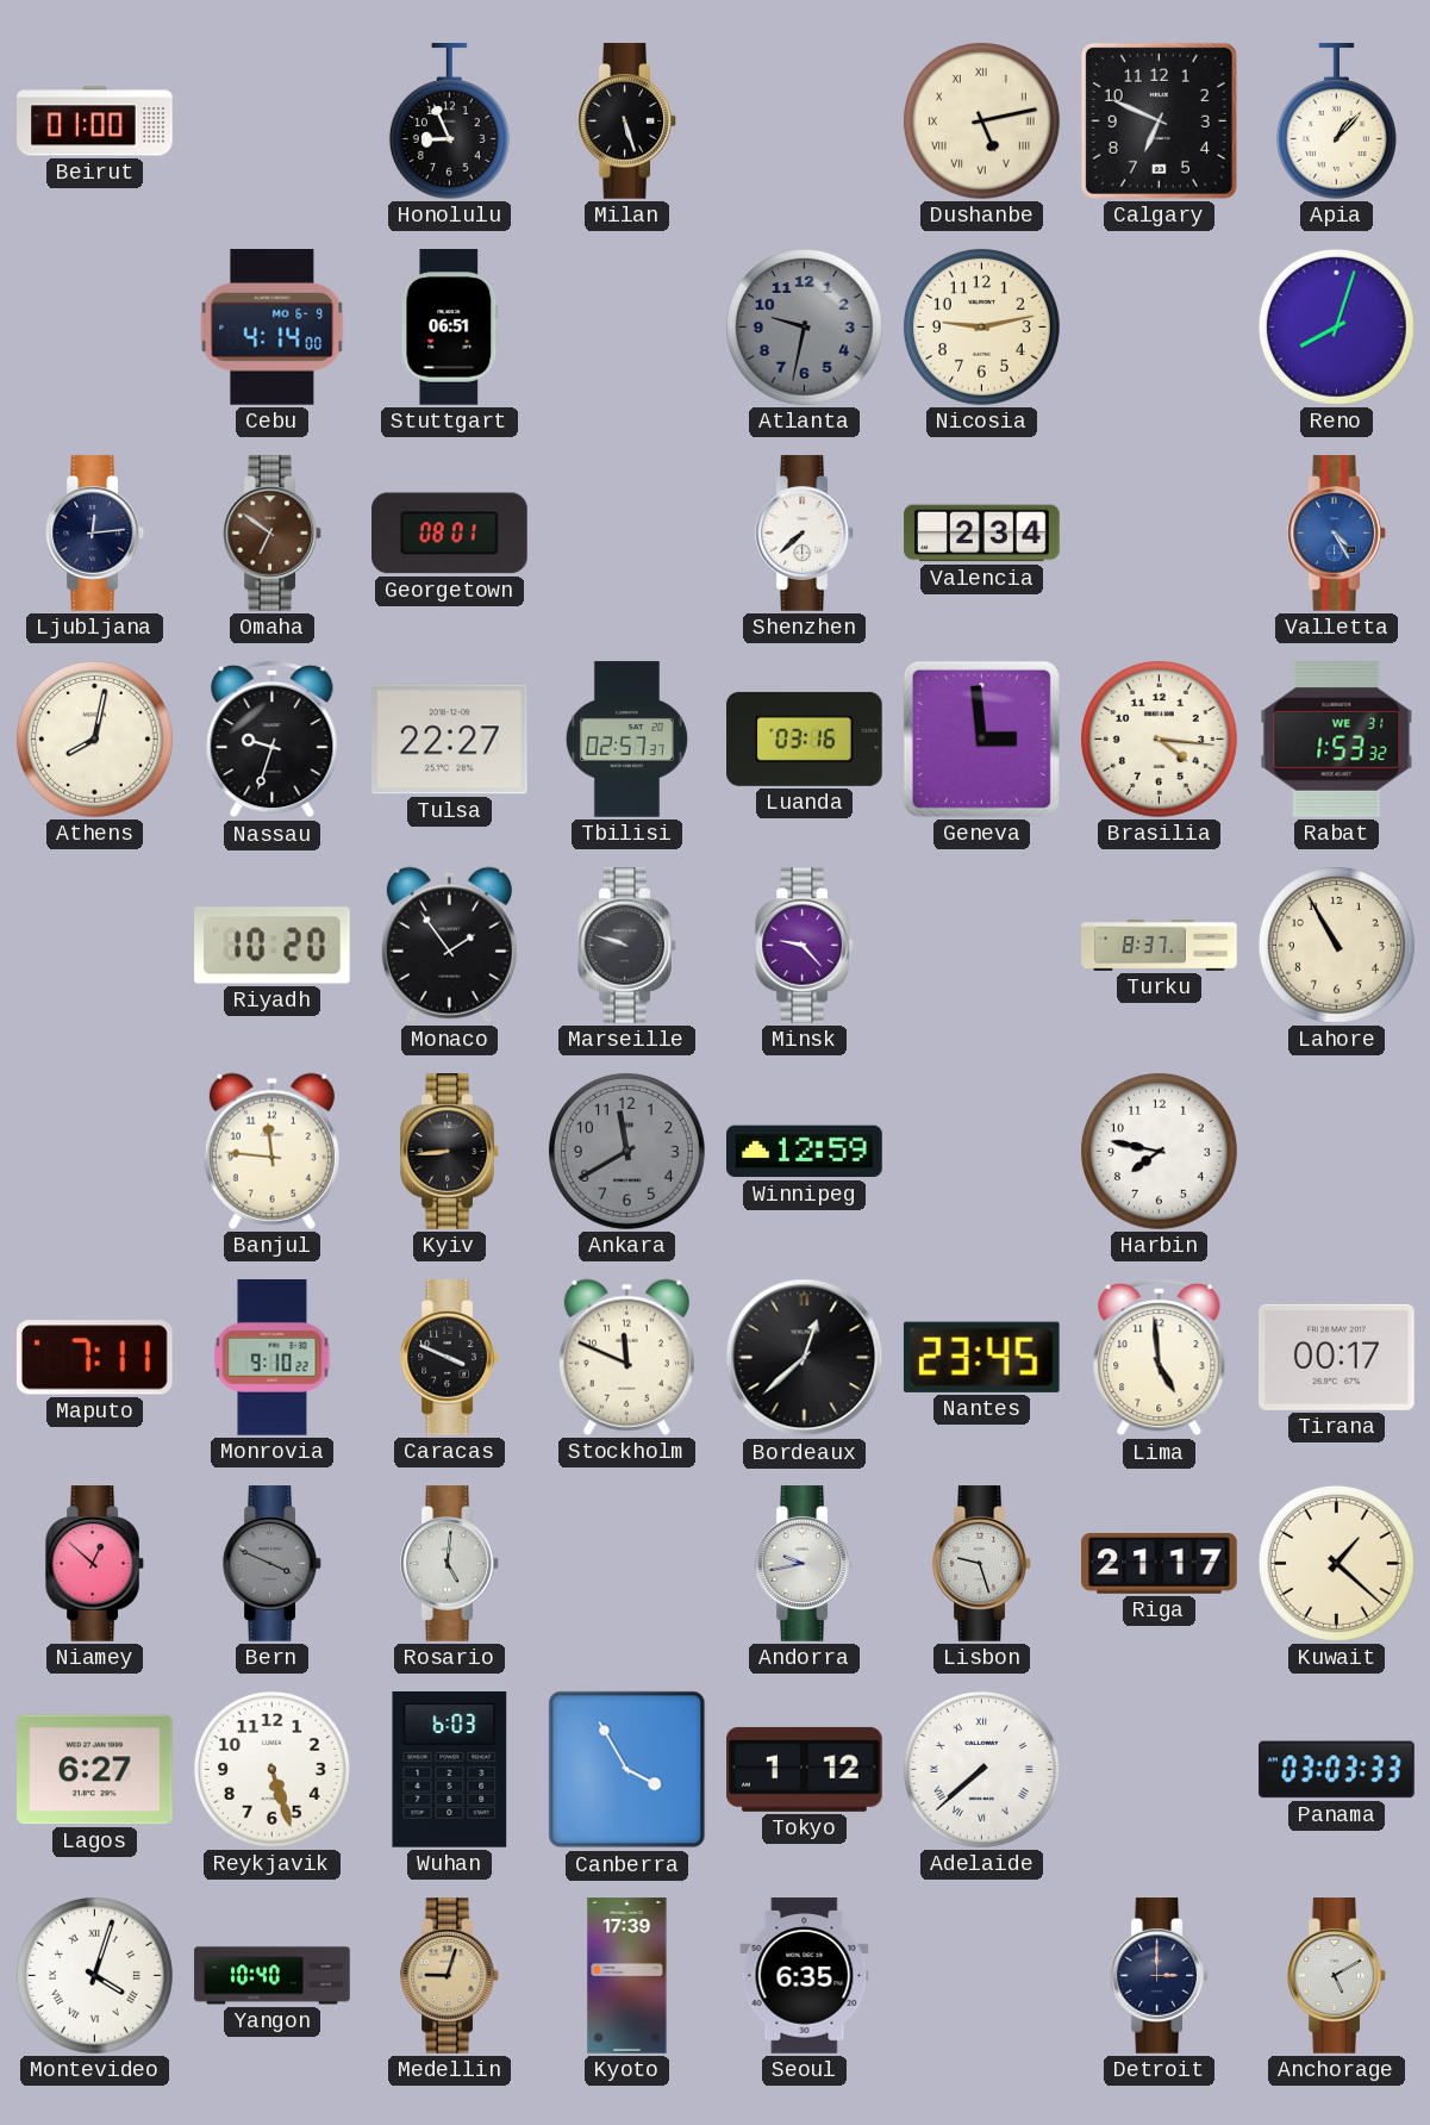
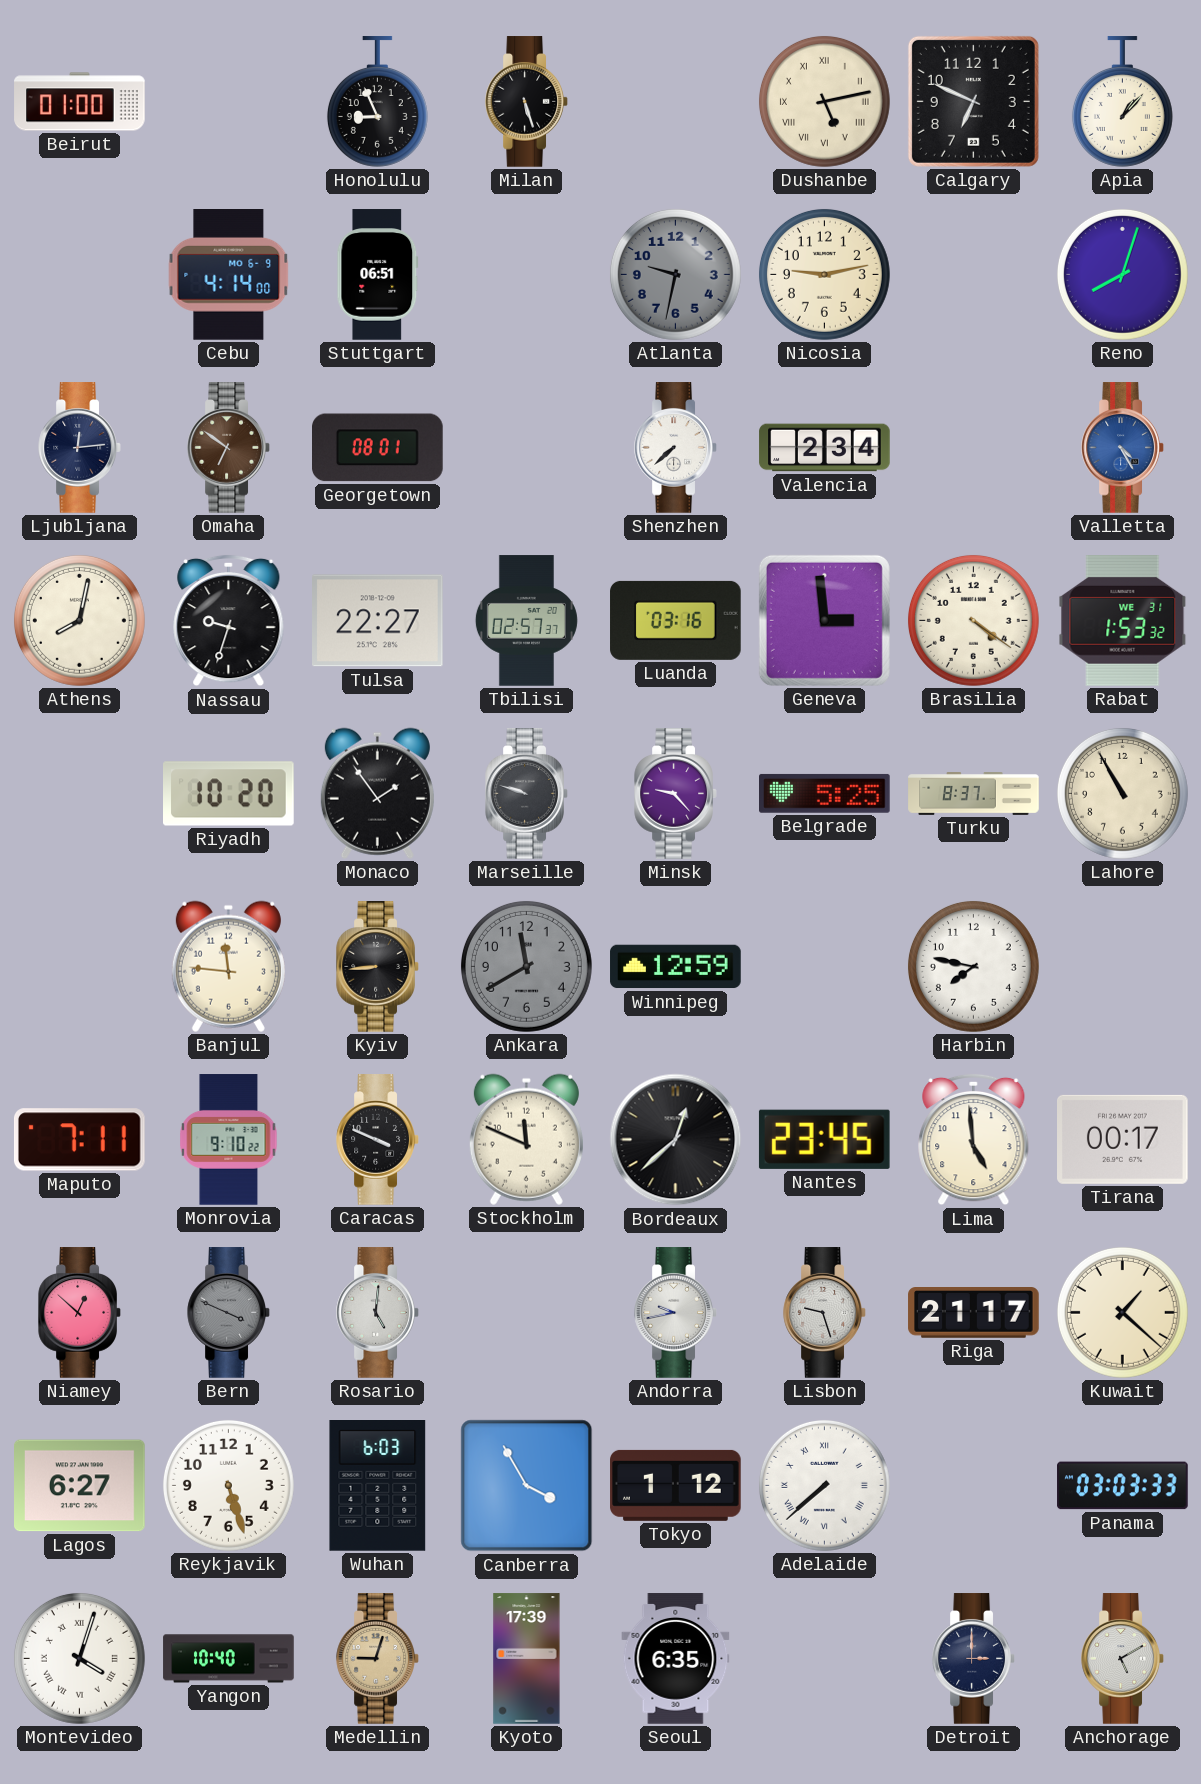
Brasilia: 4:16 -> 4:21
Belgrade: none -> 5:25
